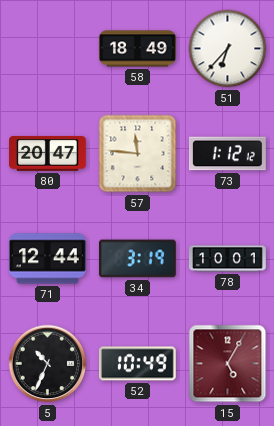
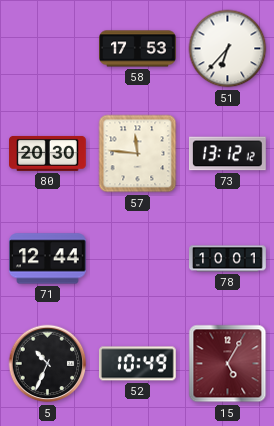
58: 18:49 -> 17:53
80: 20:47 -> 20:30
73: 1:12 -> 13:12
34: 3:19 -> none
